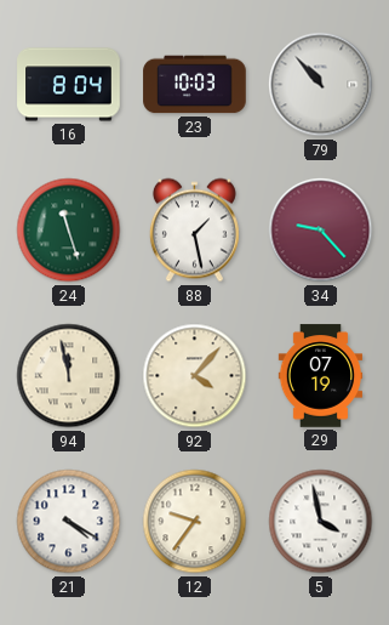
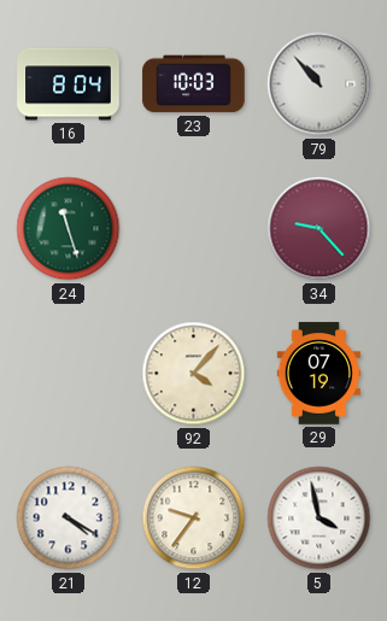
88: 1:28 -> none
94: 11:58 -> none
